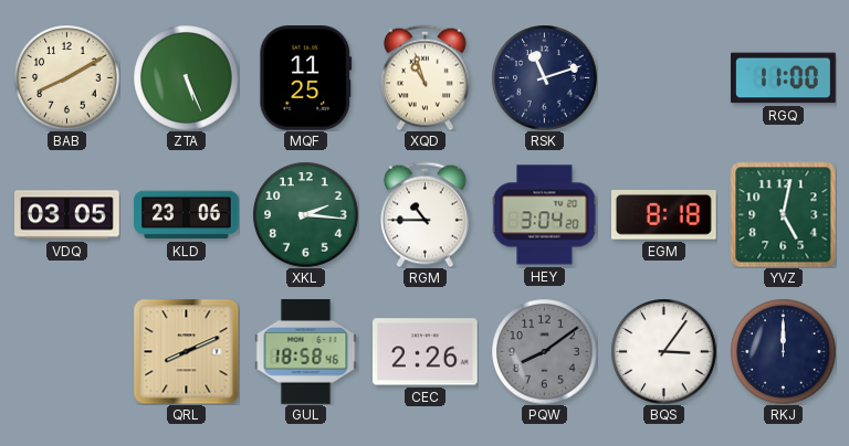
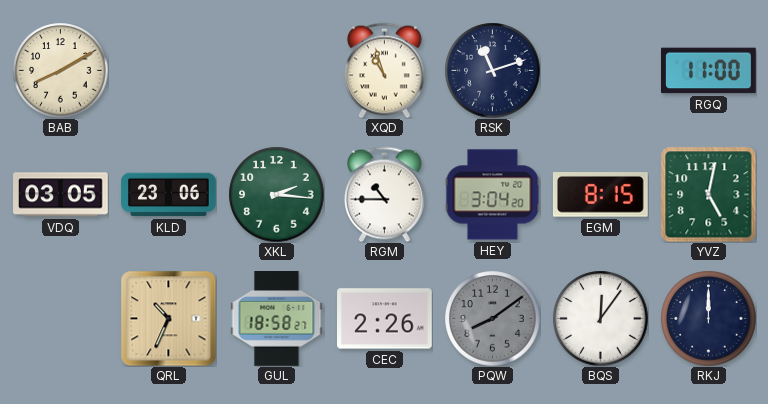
ZTA: 5:26 -> none
MQF: 11:25 -> none
EGM: 8:18 -> 8:15
QRL: 8:11 -> 10:34
GUL: 18:58:46 -> 18:58:27
BQS: 3:06 -> 12:06
